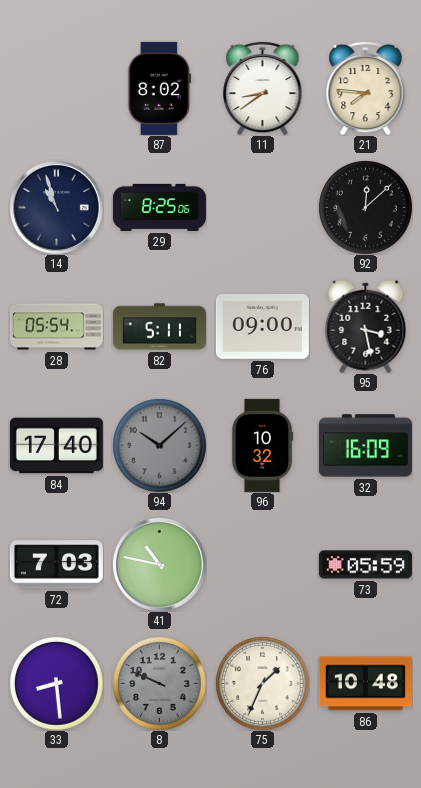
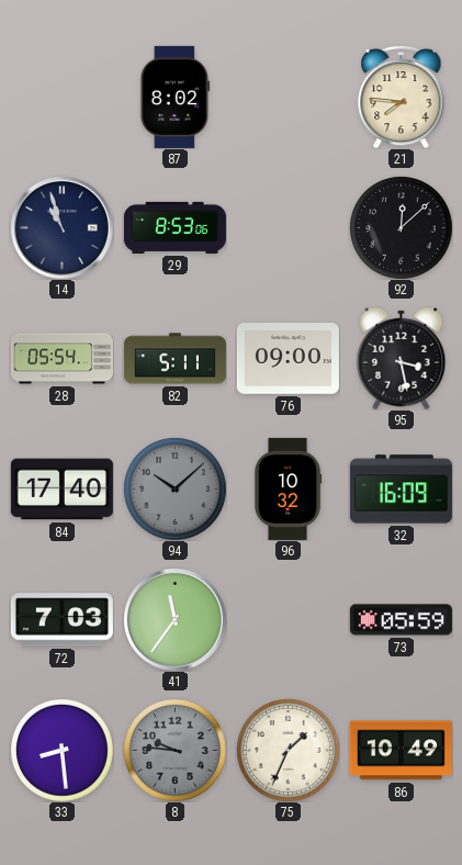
11: 8:39 -> none
29: 8:25 -> 8:53
41: 10:47 -> 11:36
8: 9:49 -> 9:46
86: 10:48 -> 10:49
